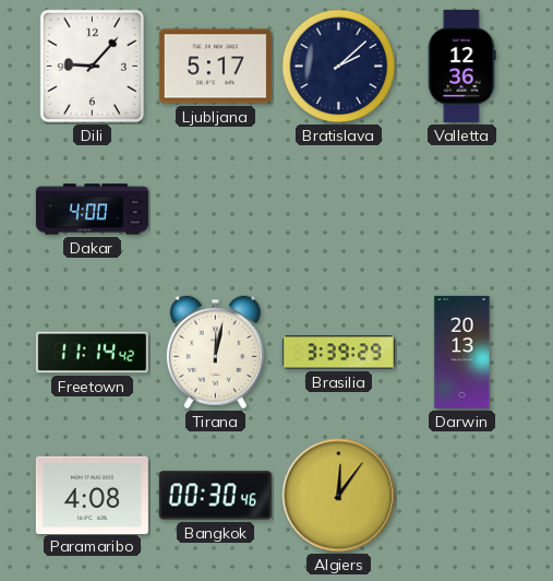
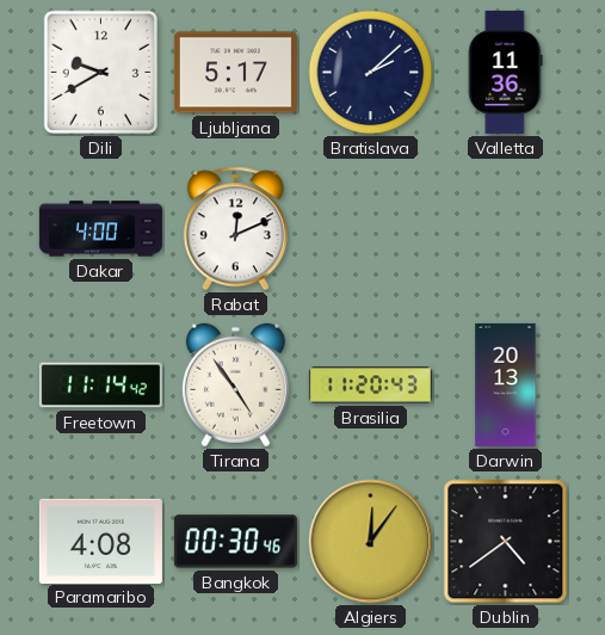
Dili: 9:07 -> 9:40
Valletta: 12:36 -> 11:36
Rabat: none -> 12:11
Tirana: 12:02 -> 4:54
Brasilia: 3:39 -> 11:20
Dublin: none -> 4:39
